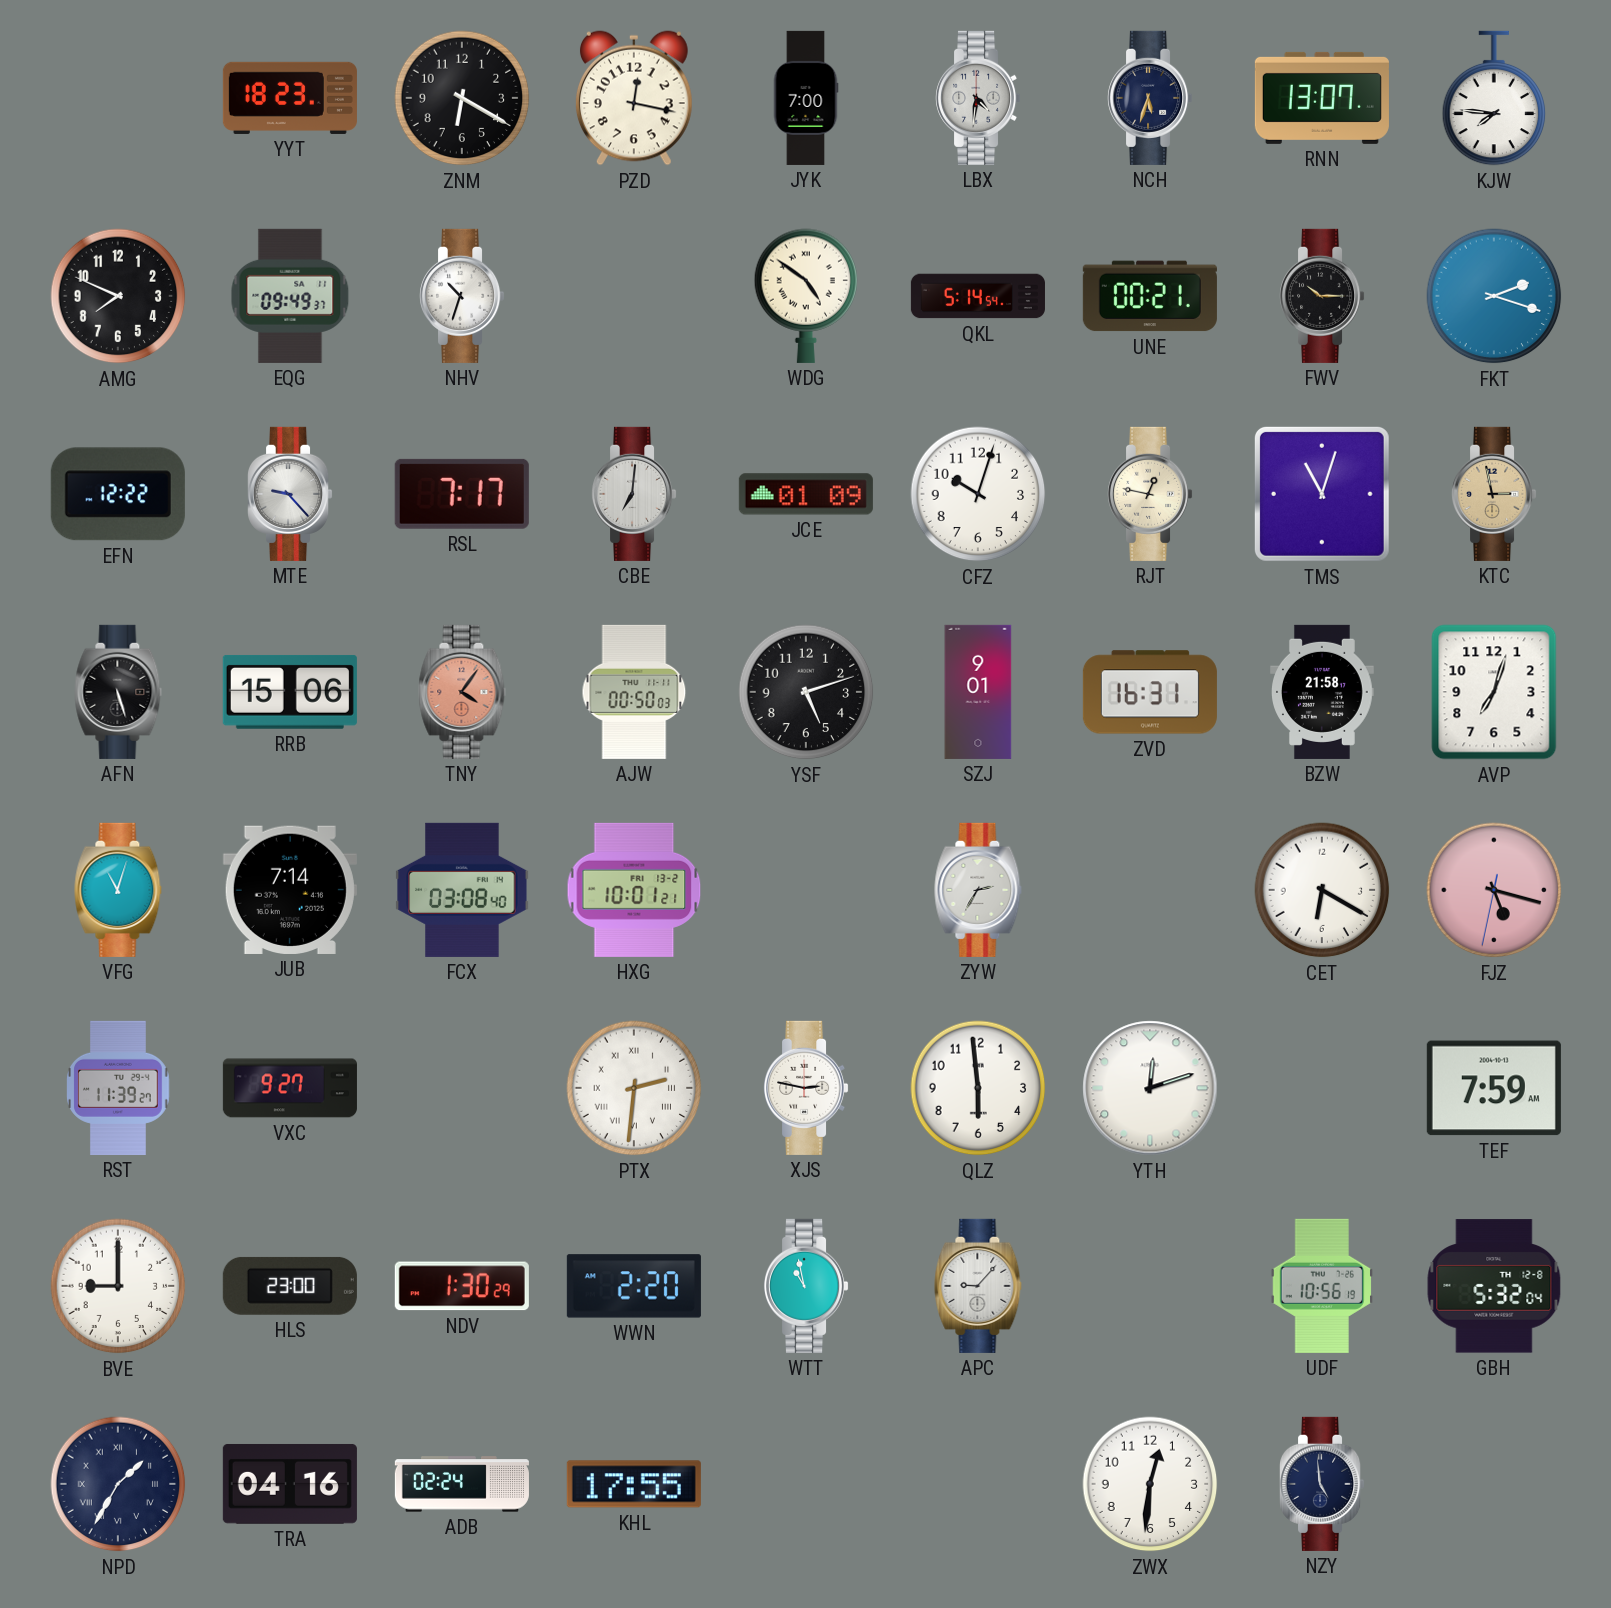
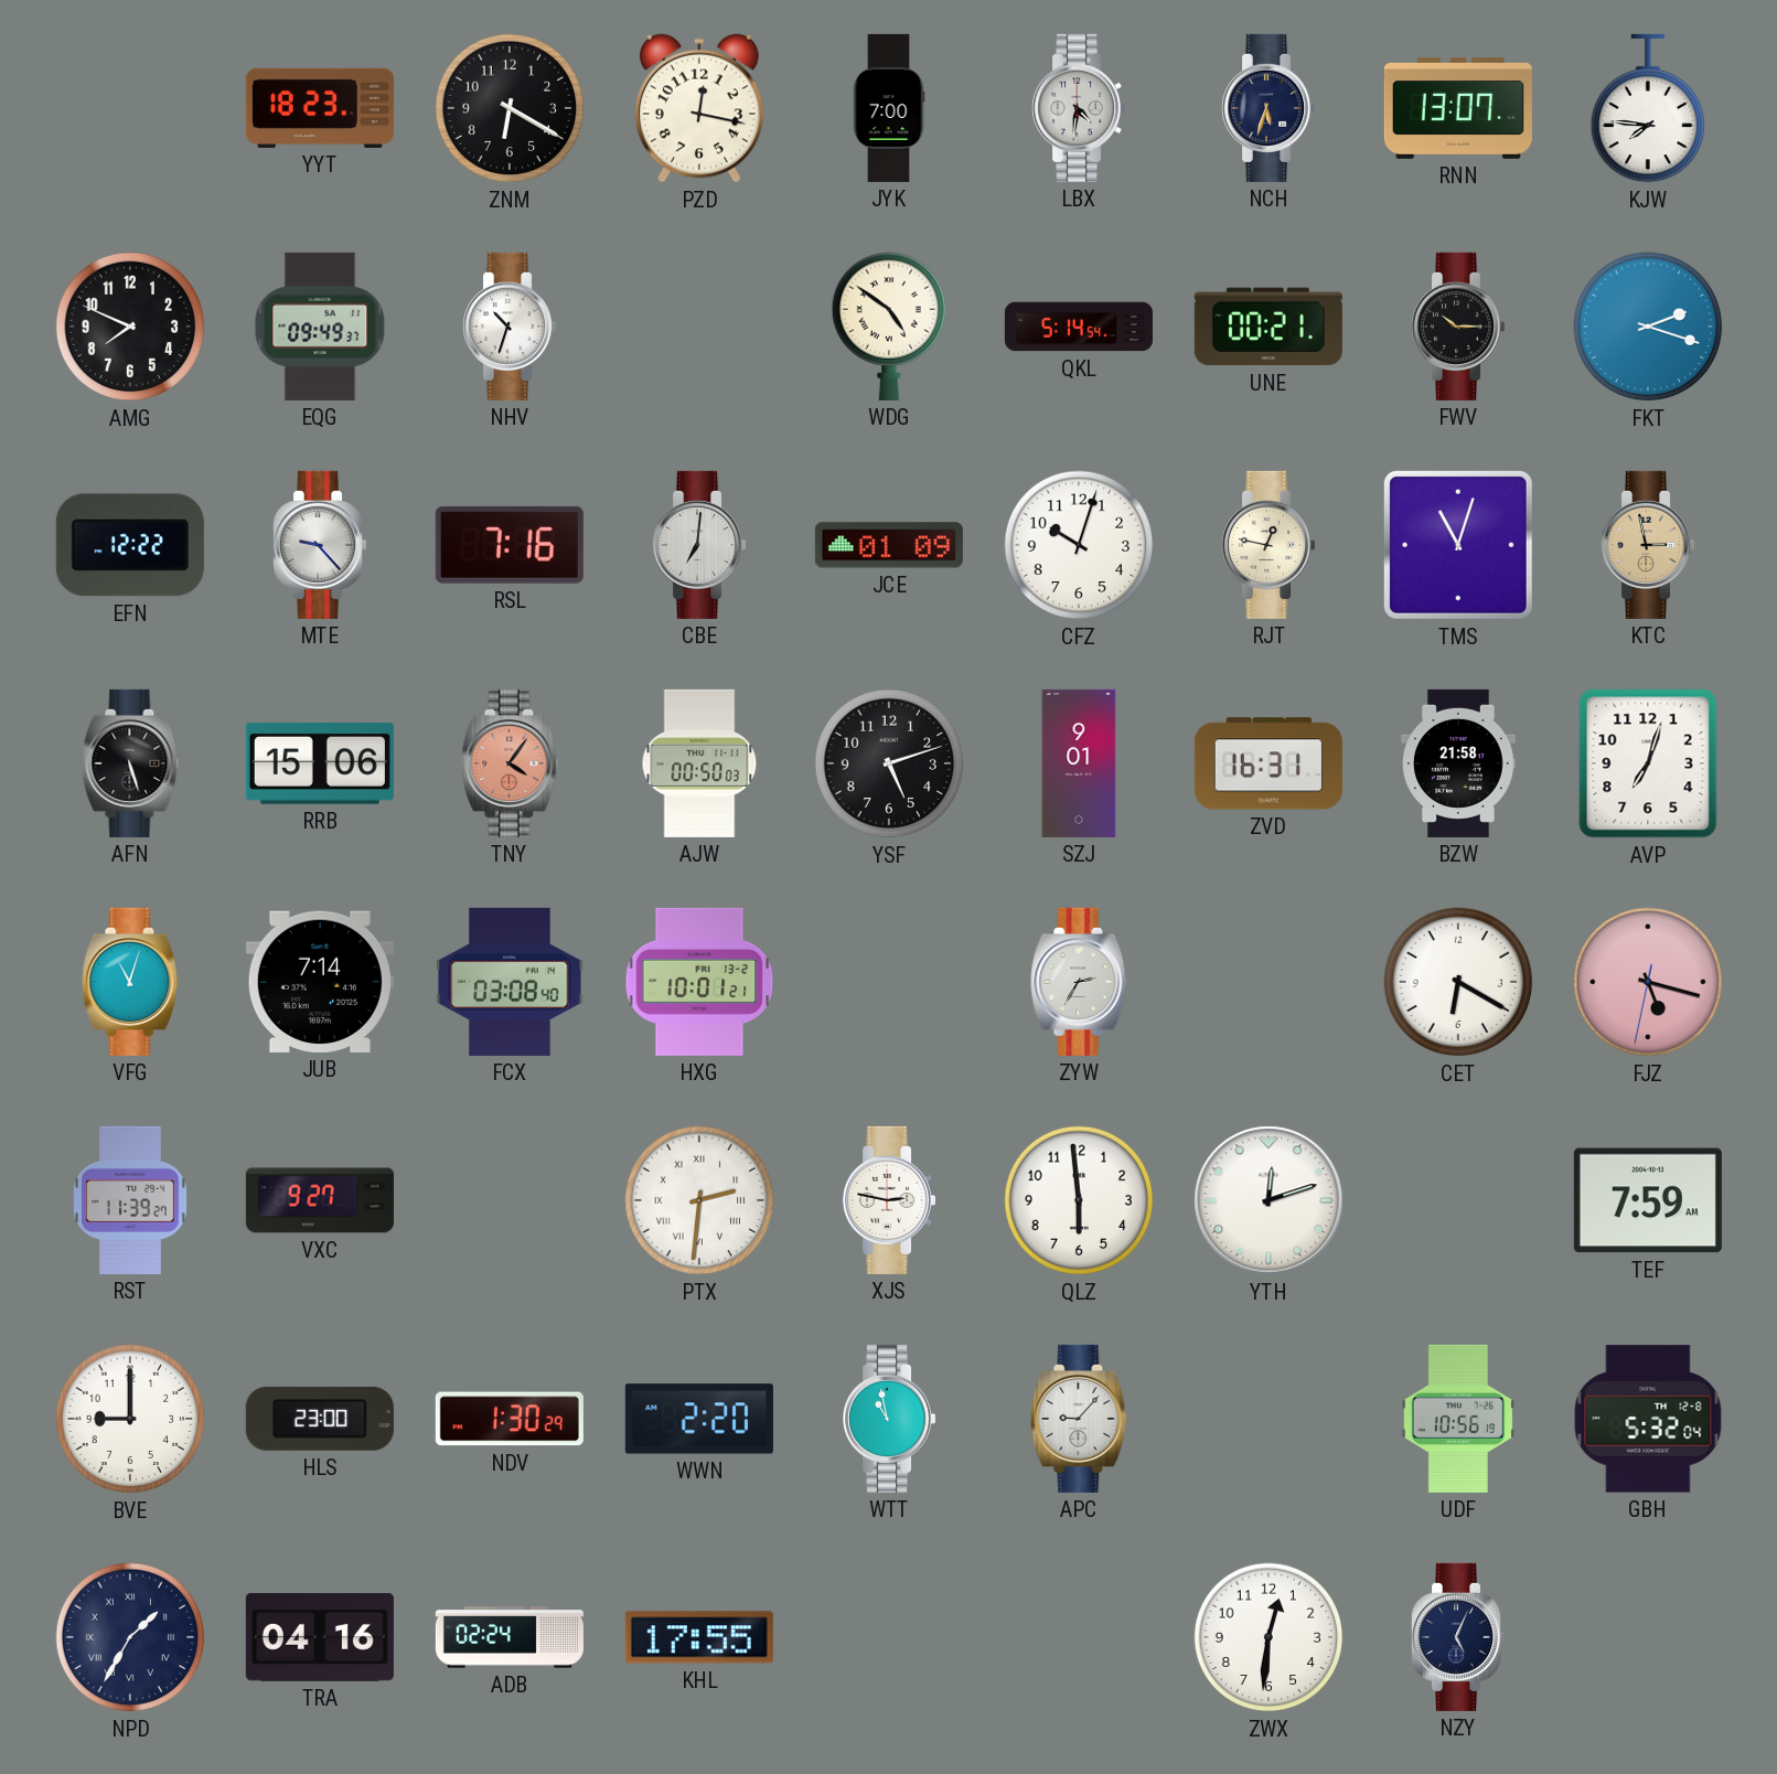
RSL: 7:17 -> 7:16
NZY: 4:59 -> 5:04
